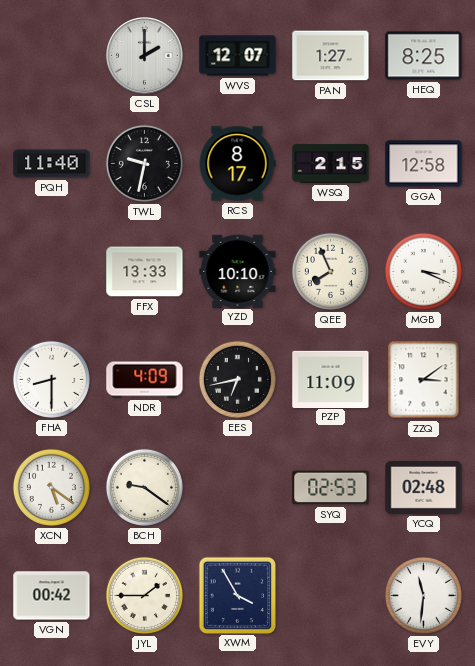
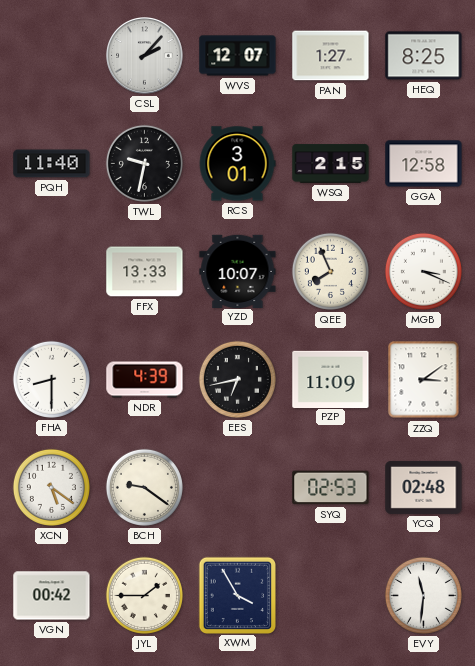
CSL: 2:00 -> 2:07
RCS: 8:17 -> 3:01
YZD: 10:10 -> 10:07
NDR: 4:09 -> 4:39
